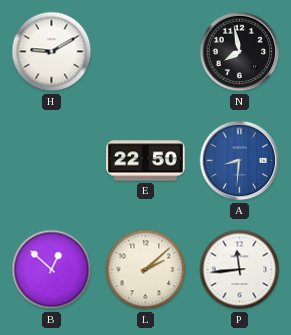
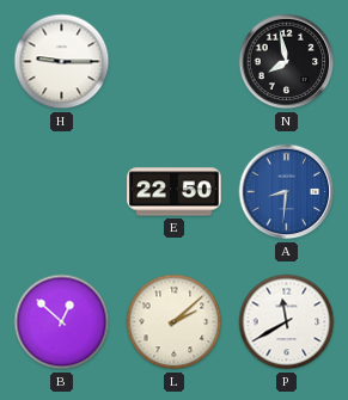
H: 9:10 -> 9:15
P: 11:44 -> 11:40
